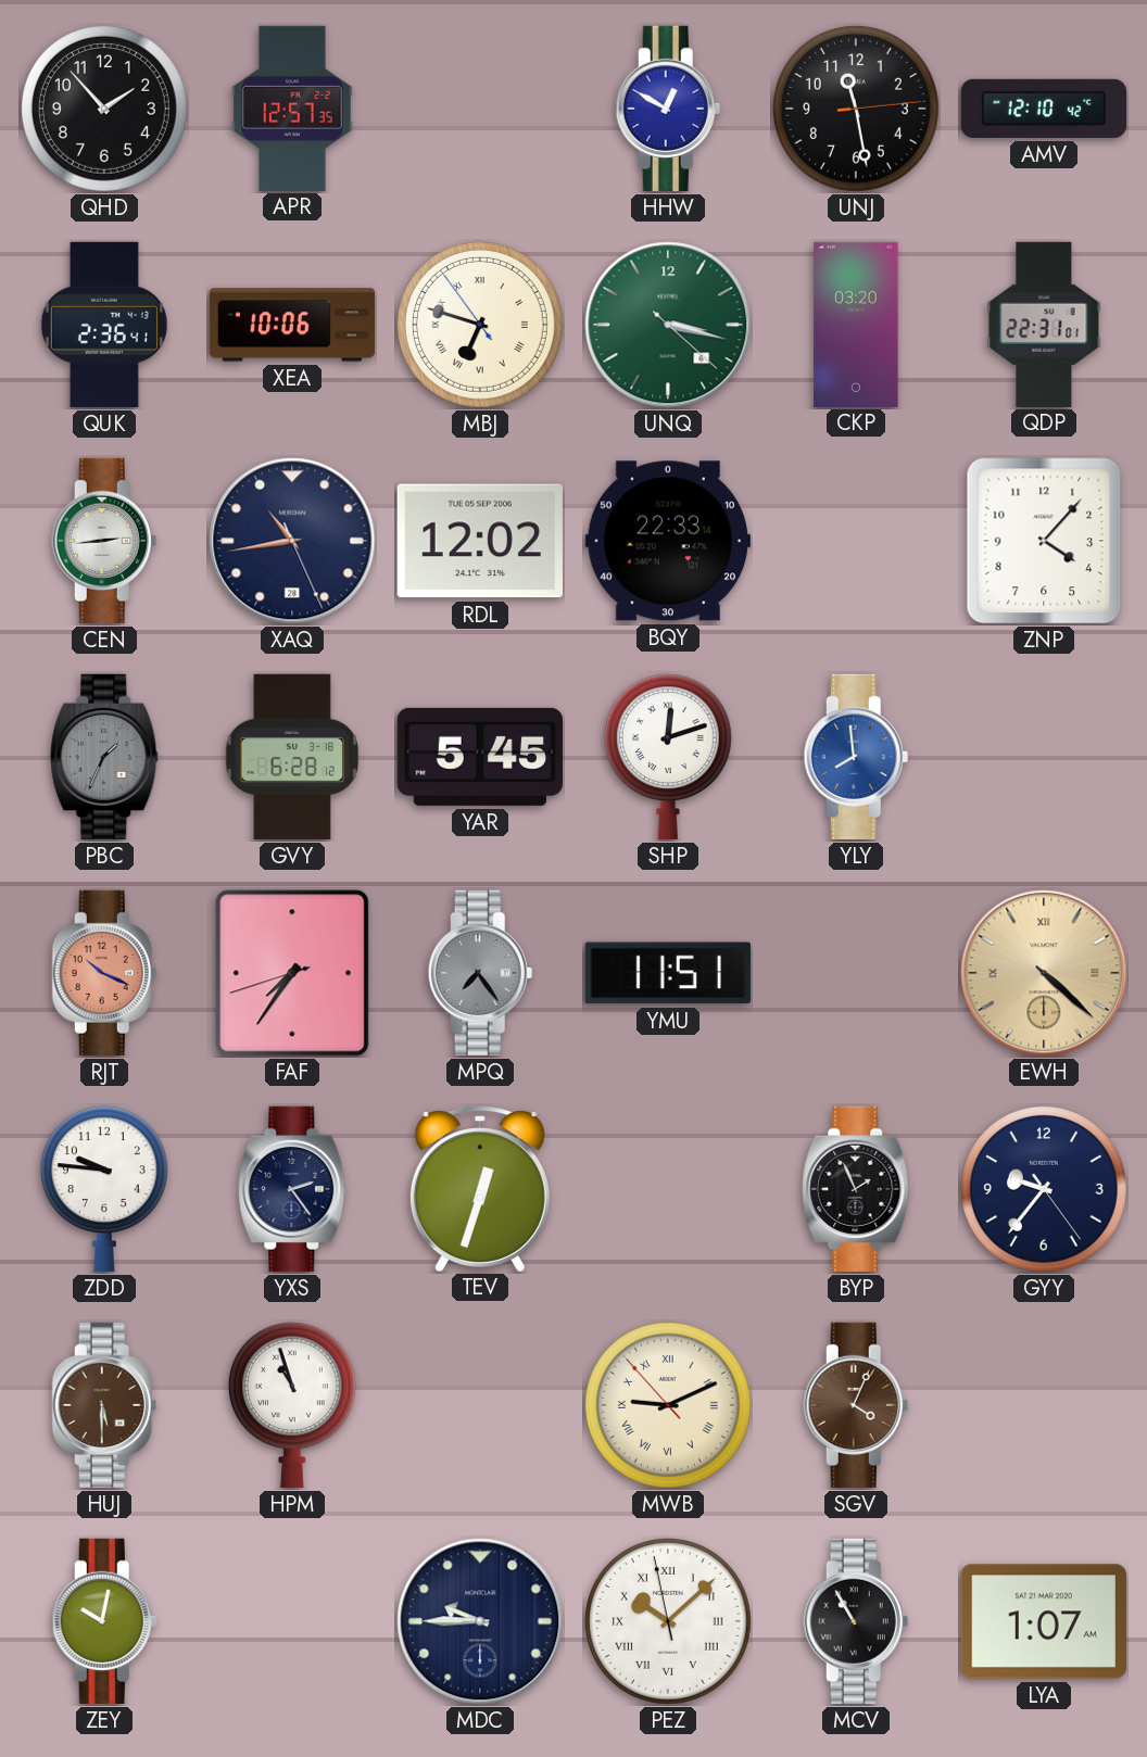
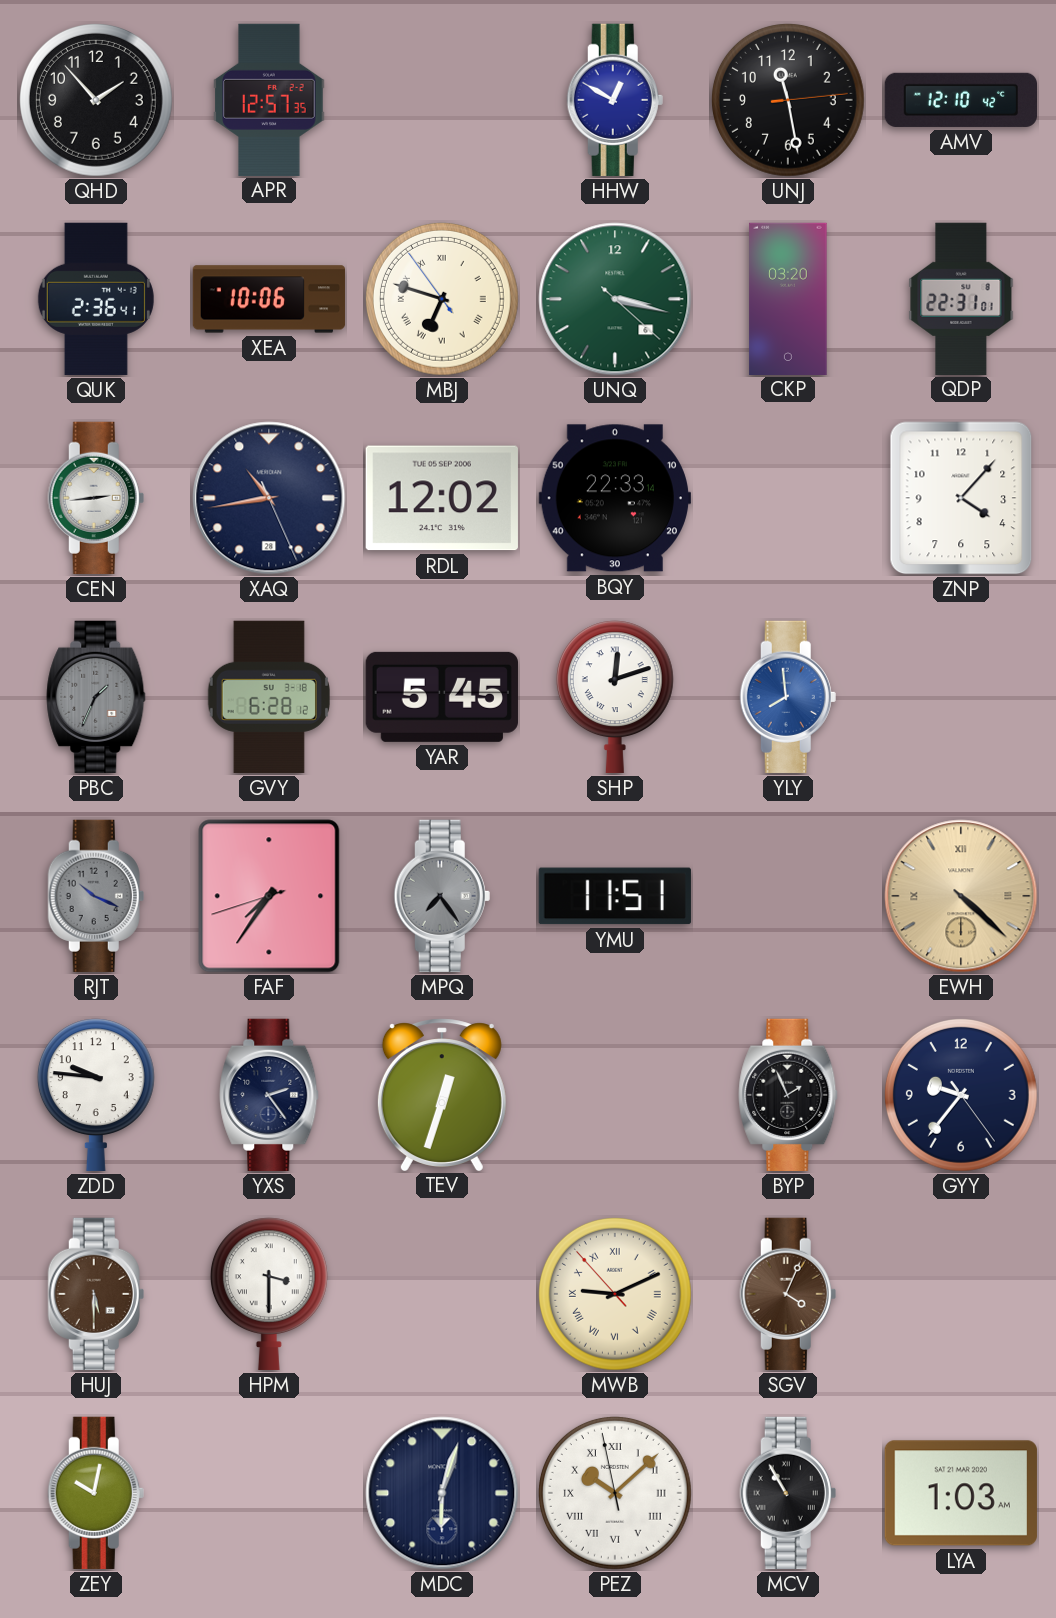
RJT dial: salmon -> grey
HPM: 10:57 -> 3:30
MDC: 9:45 -> 6:03
LYA: 1:07 -> 1:03
